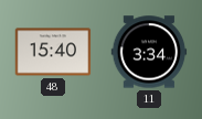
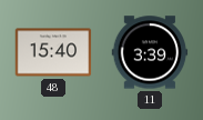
11: 3:34 -> 3:39
